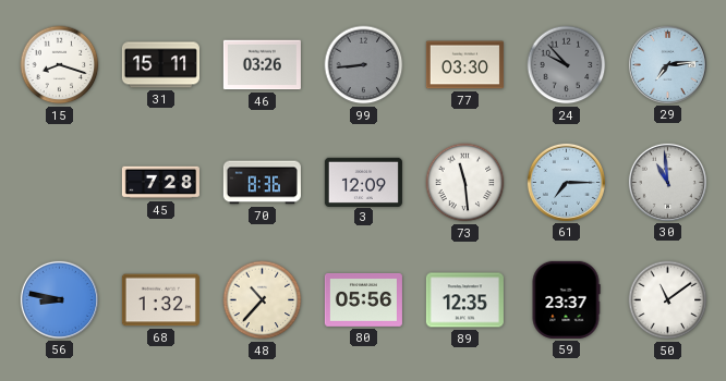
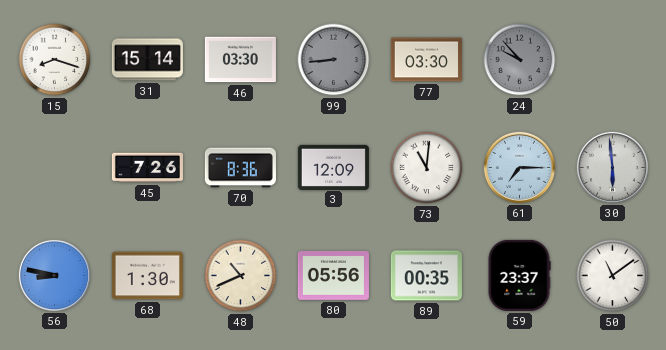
31: 15:11 -> 15:14
46: 03:26 -> 03:30
29: 7:14 -> none
45: 7:28 -> 7:26
73: 11:29 -> 11:01
30: 10:59 -> 5:59
68: 1:32 -> 1:30
48: 10:37 -> 10:41
89: 12:35 -> 00:35
